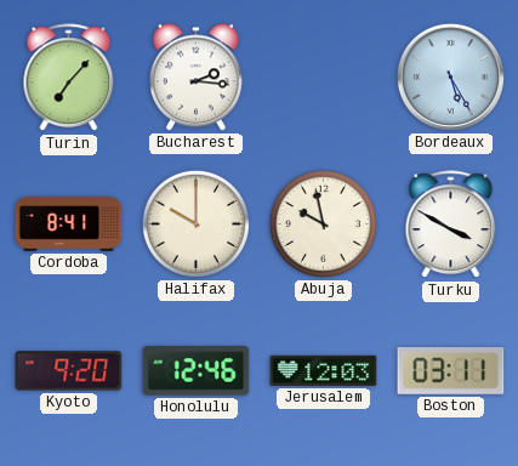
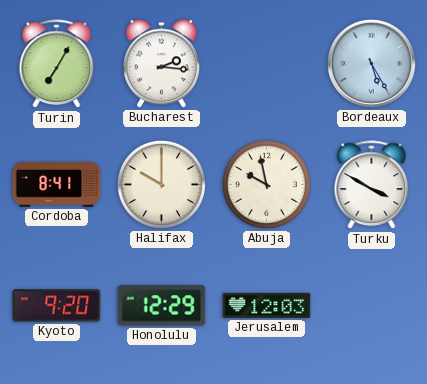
Turin: 7:07 -> 7:05
Honolulu: 12:46 -> 12:29
Boston: 03:11 -> none
